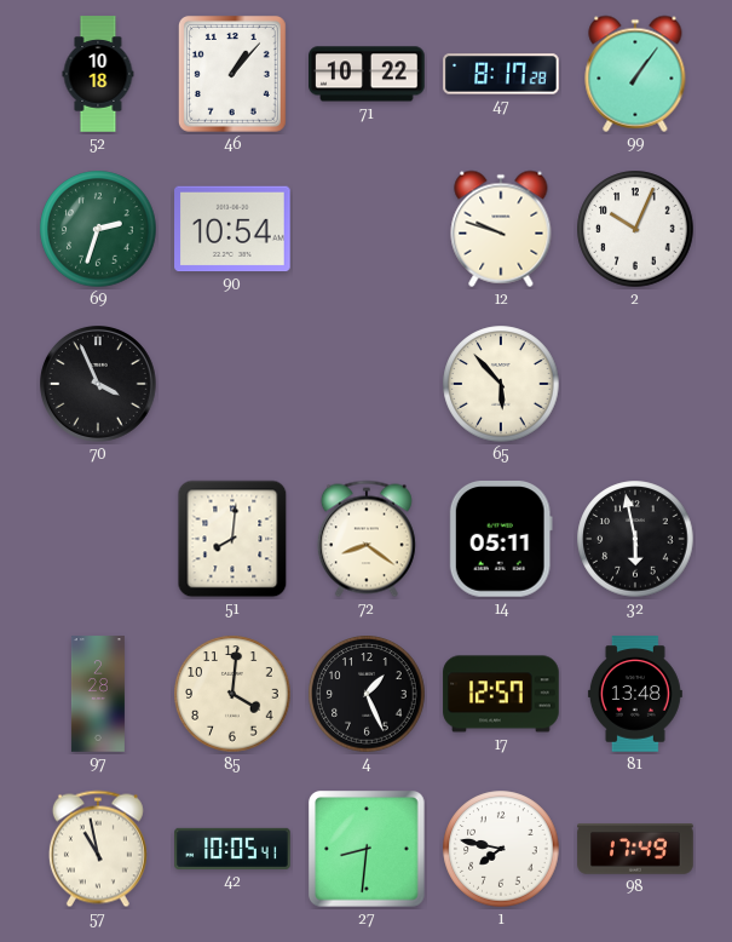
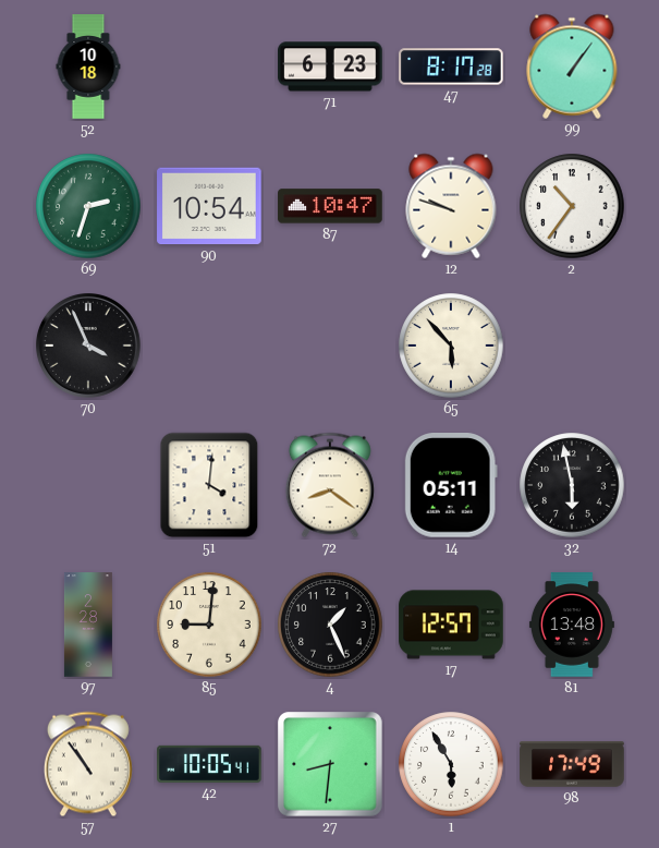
46: 1:07 -> none
71: 10:22 -> 6:23
87: none -> 10:47
2: 10:04 -> 10:36
51: 8:01 -> 4:01
85: 4:01 -> 9:01
57: 10:58 -> 10:54
1: 7:47 -> 5:55
